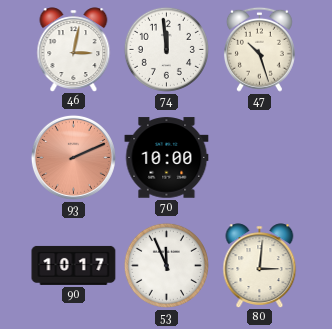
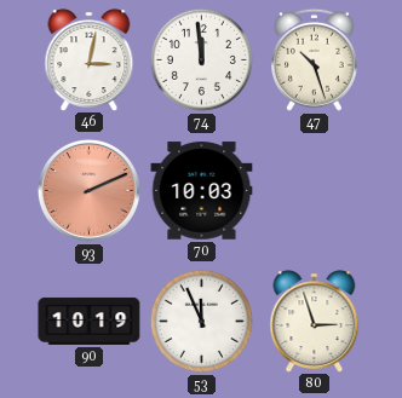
70: 10:00 -> 10:03
90: 10:17 -> 10:19
80: 3:01 -> 2:57
